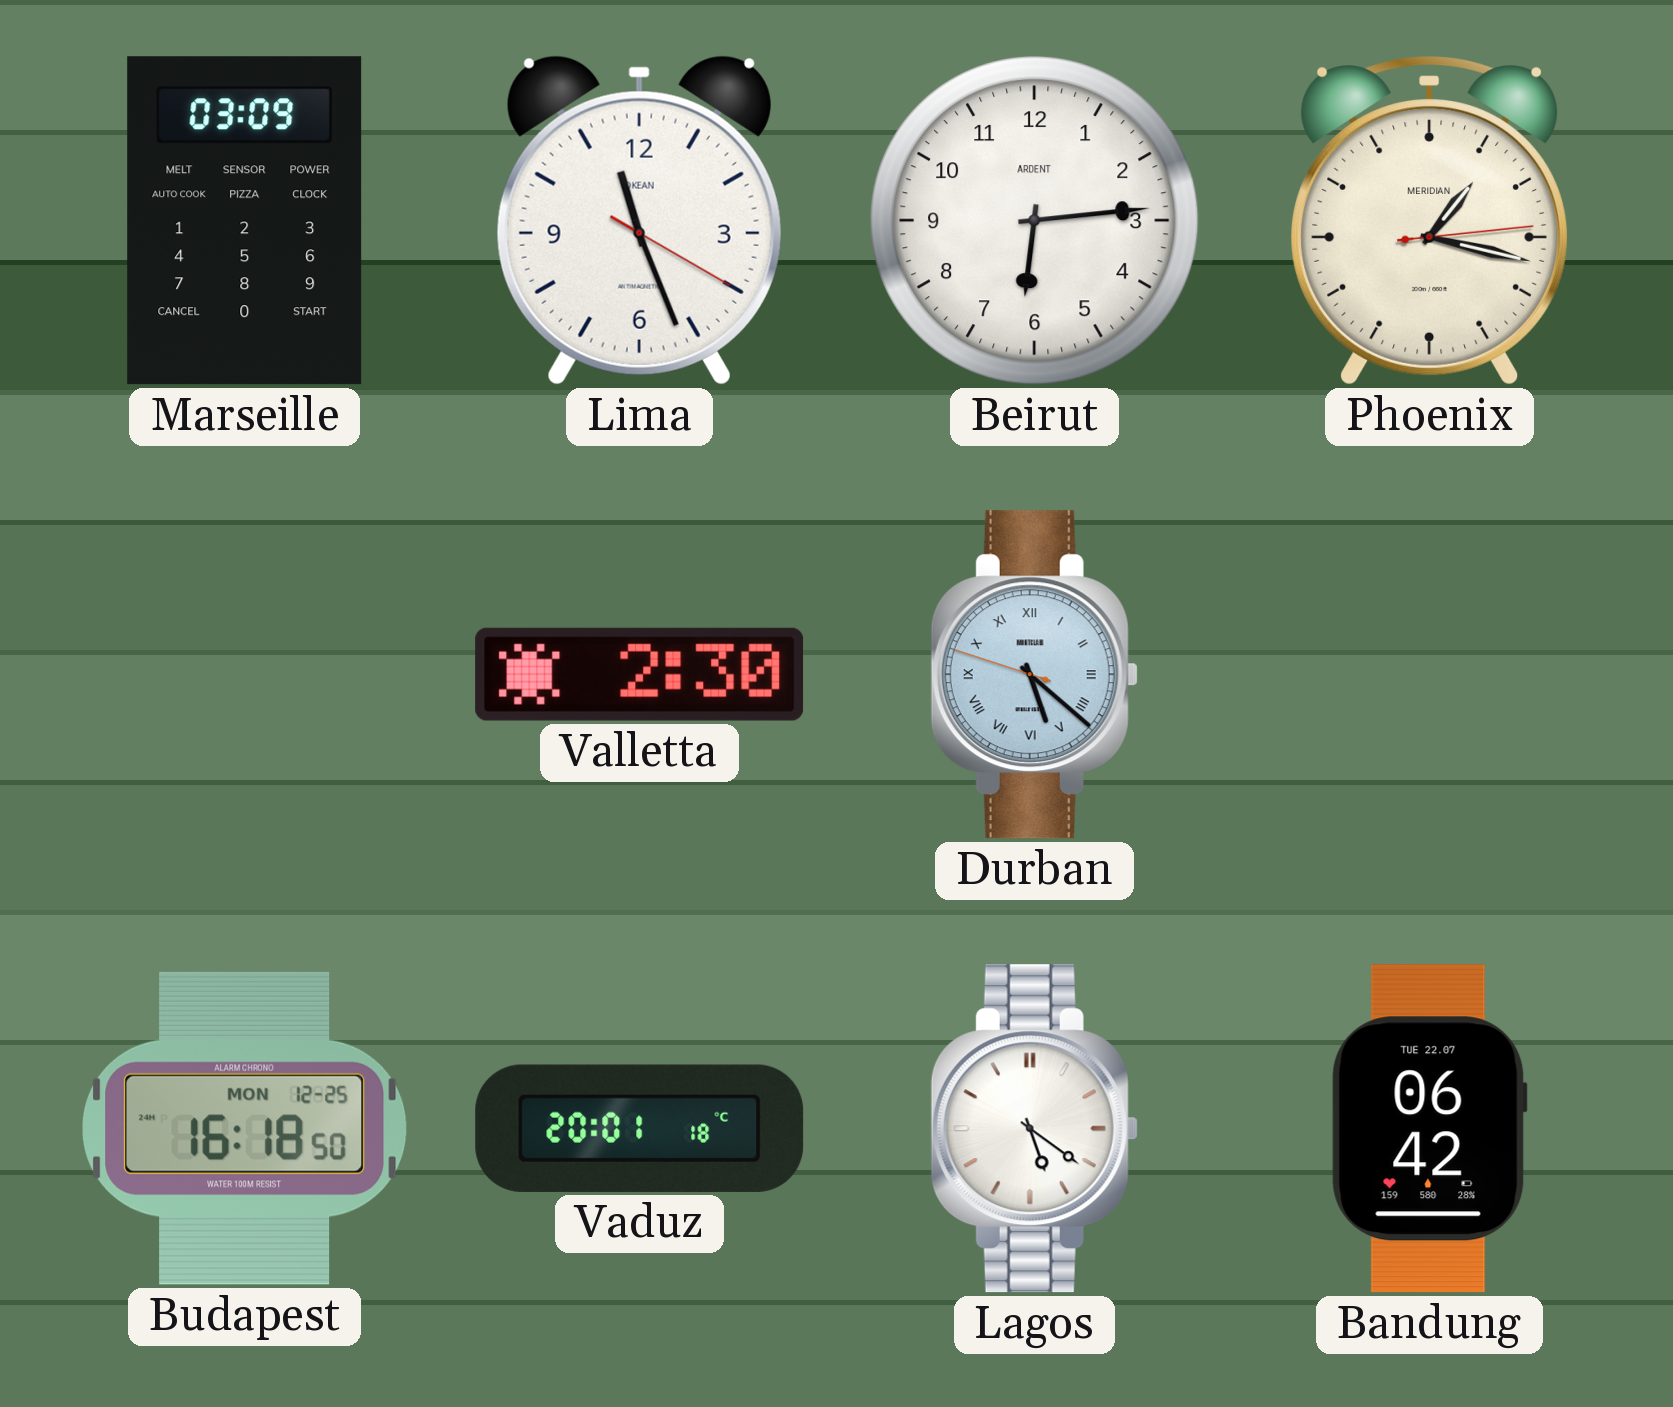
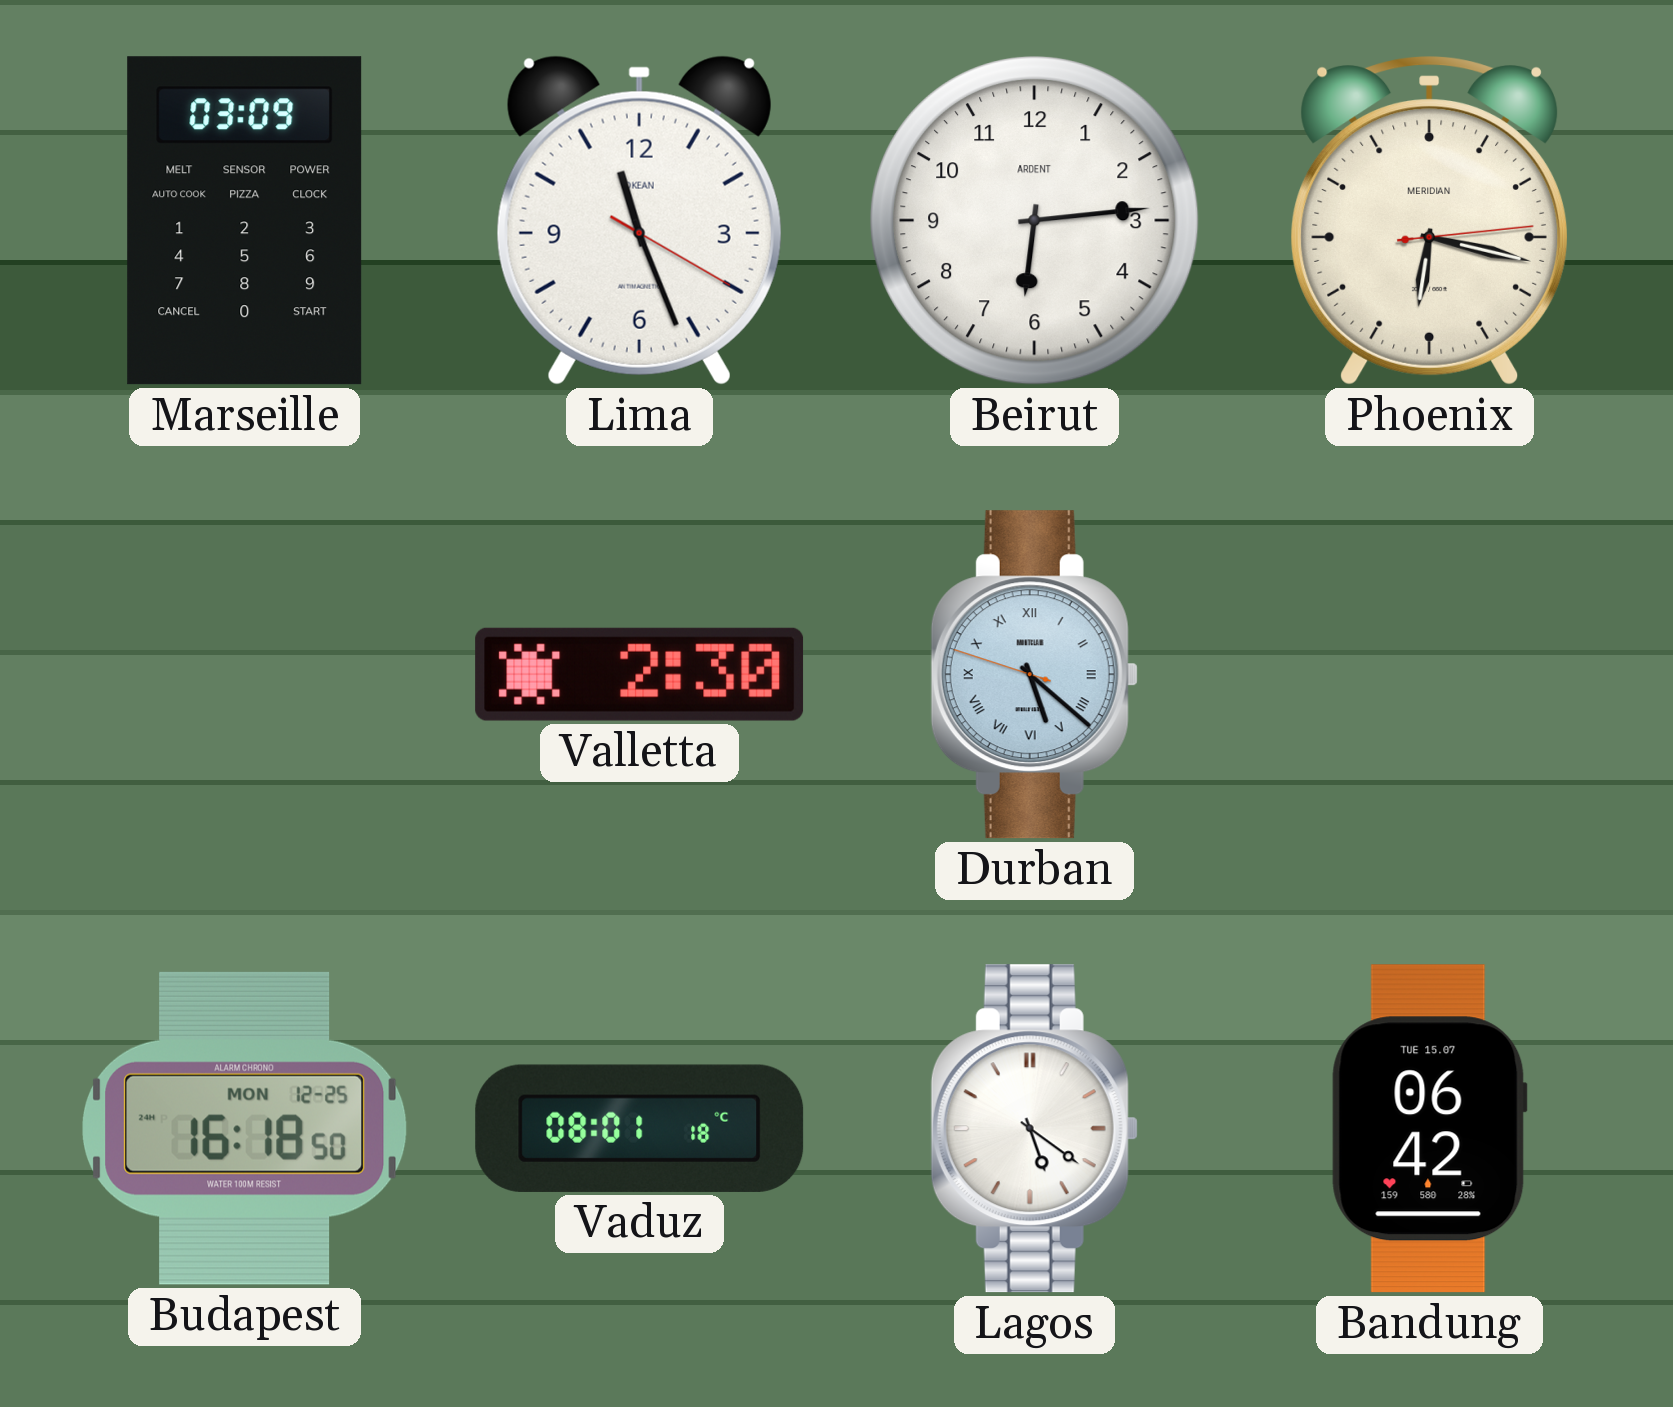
Phoenix: 1:17 -> 6:17
Vaduz: 20:01 -> 08:01
Bandung date: TUE 22.07 -> TUE 15.07
